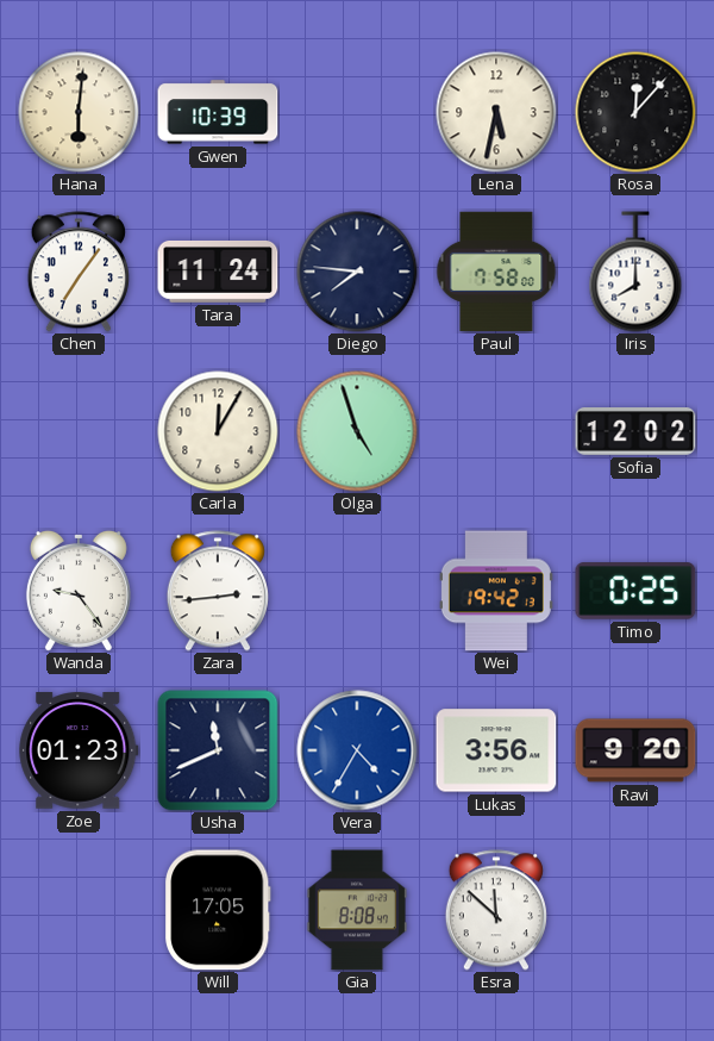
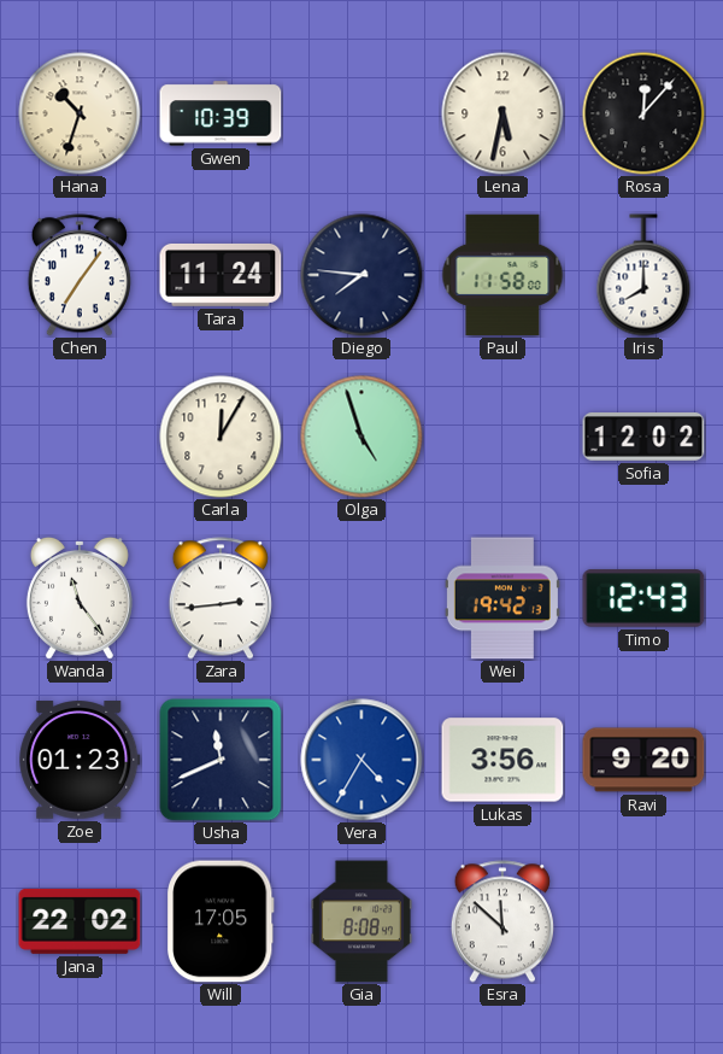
Hana: 6:01 -> 10:33
Paul: 7:58 -> 11:58
Wanda: 9:24 -> 11:24
Timo: 0:25 -> 12:43
Jana: none -> 22:02
